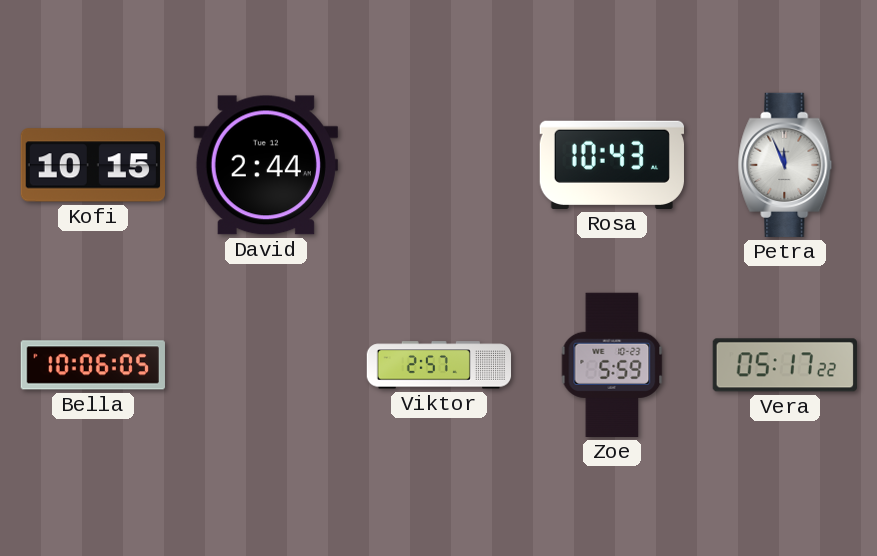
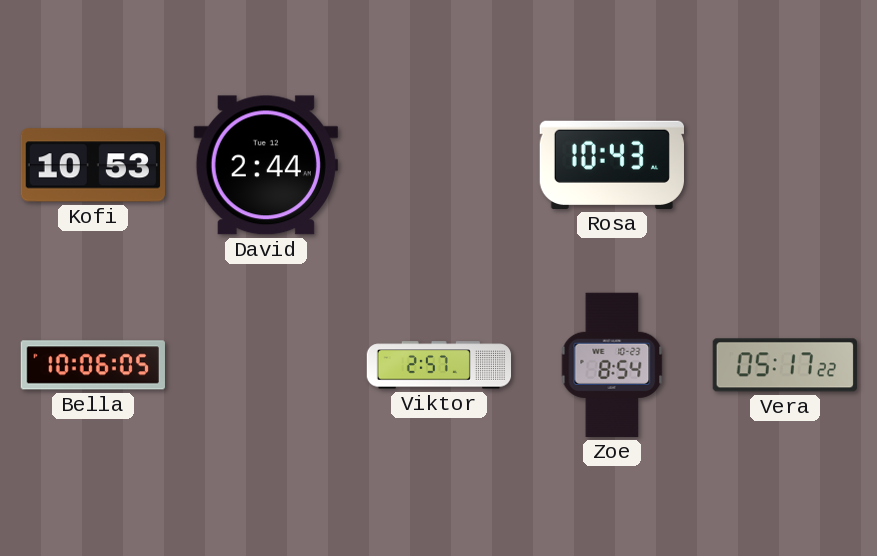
Kofi: 10:15 -> 10:53
Petra: 11:56 -> none
Zoe: 5:59 -> 8:54
